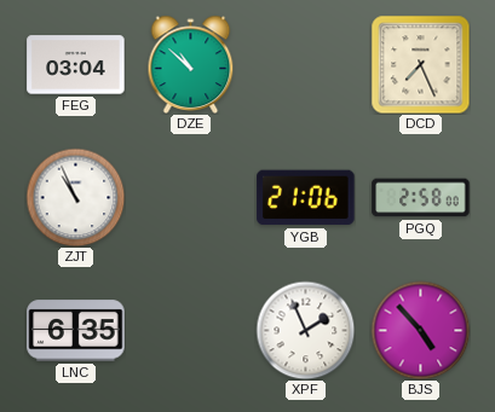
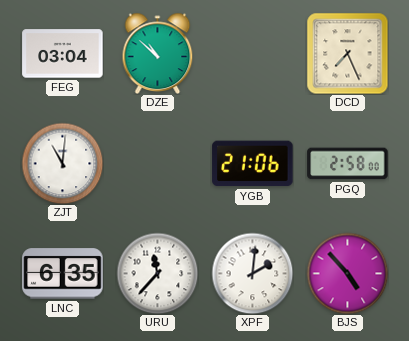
ZJT: 10:56 -> 11:01
URU: none -> 11:37
XPF: 1:56 -> 2:01
